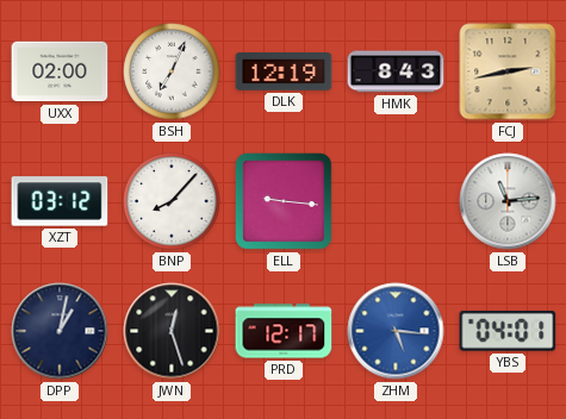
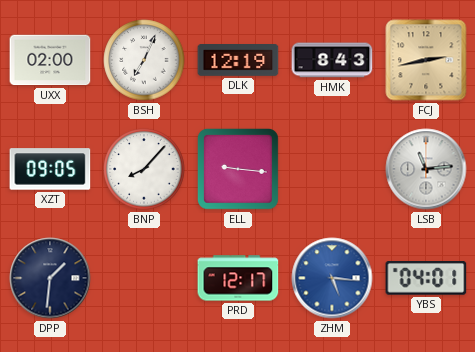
XZT: 03:12 -> 09:05
DPP: 1:02 -> 1:31
JWN: 12:27 -> none
